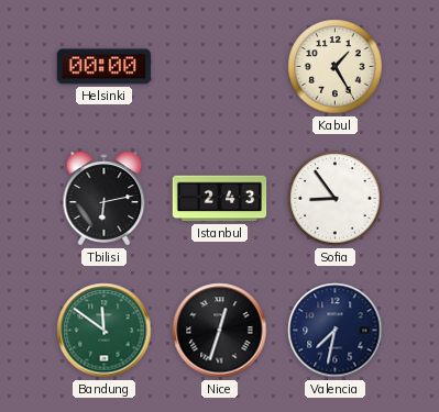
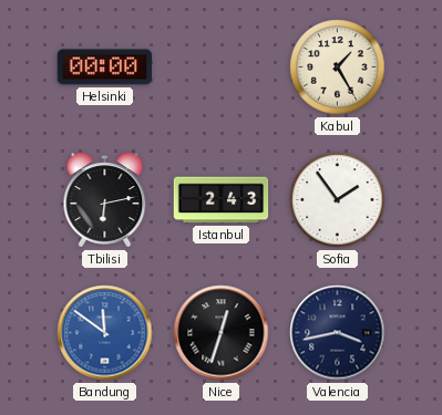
Sofia: 8:54 -> 1:54
Bandung dial: green -> blue
Valencia: 7:32 -> 3:43
